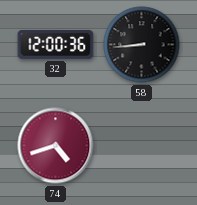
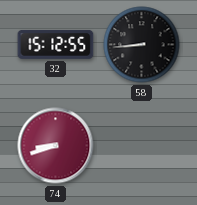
32: 12:00 -> 15:12
74: 4:42 -> 8:42
